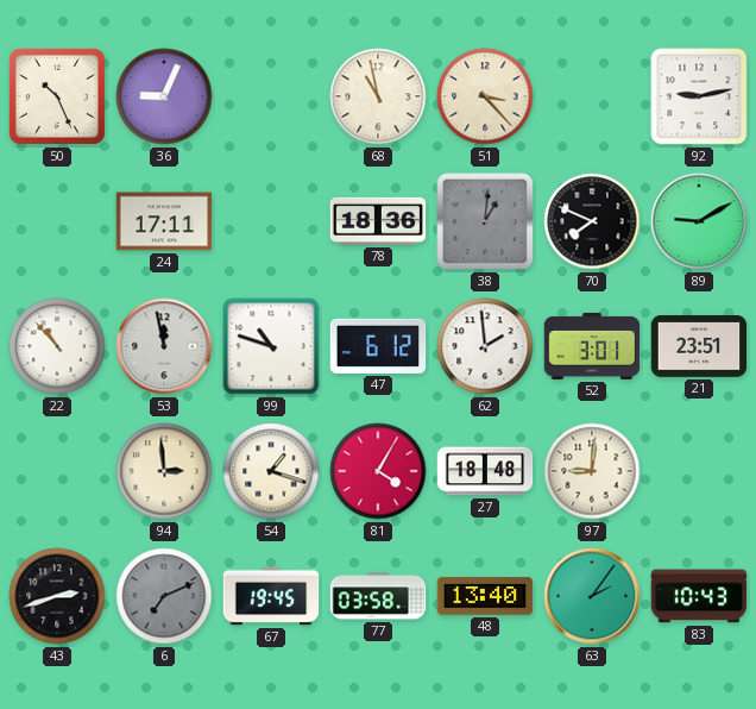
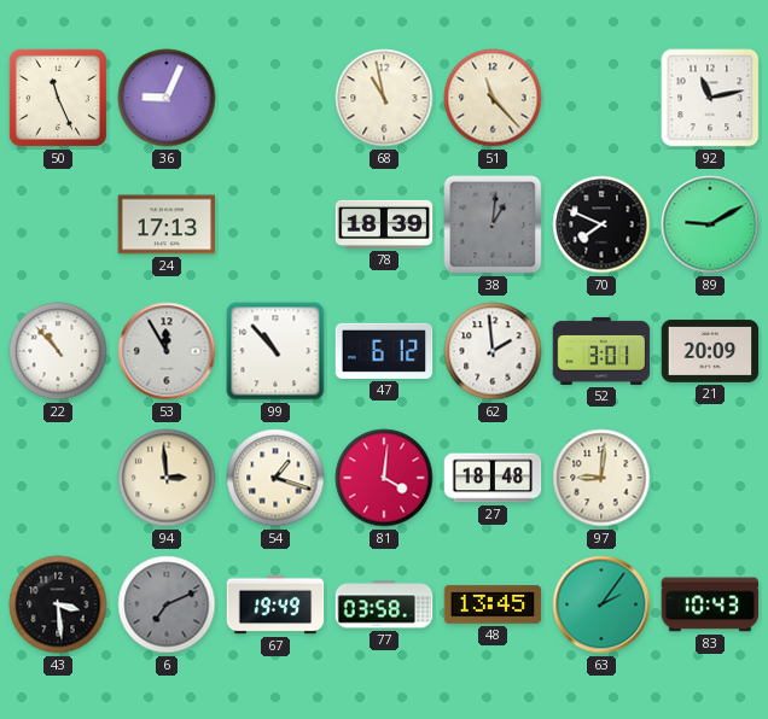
50: 10:26 -> 11:26
51: 3:23 -> 11:23
92: 9:13 -> 11:13
24: 17:11 -> 17:13
78: 18:36 -> 18:39
53: 11:58 -> 11:55
99: 10:48 -> 10:53
21: 23:51 -> 20:09
81: 4:05 -> 4:01
43: 2:42 -> 3:29
67: 19:45 -> 19:49
48: 13:40 -> 13:45
